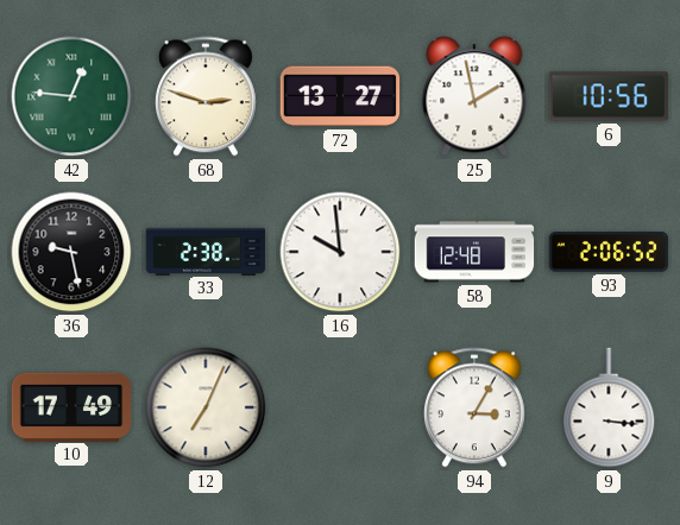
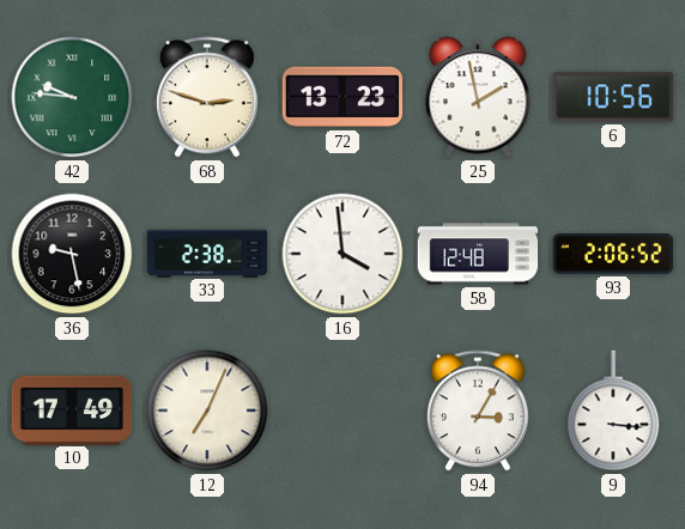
42: 12:46 -> 9:46
72: 13:27 -> 13:23
16: 9:59 -> 3:59
